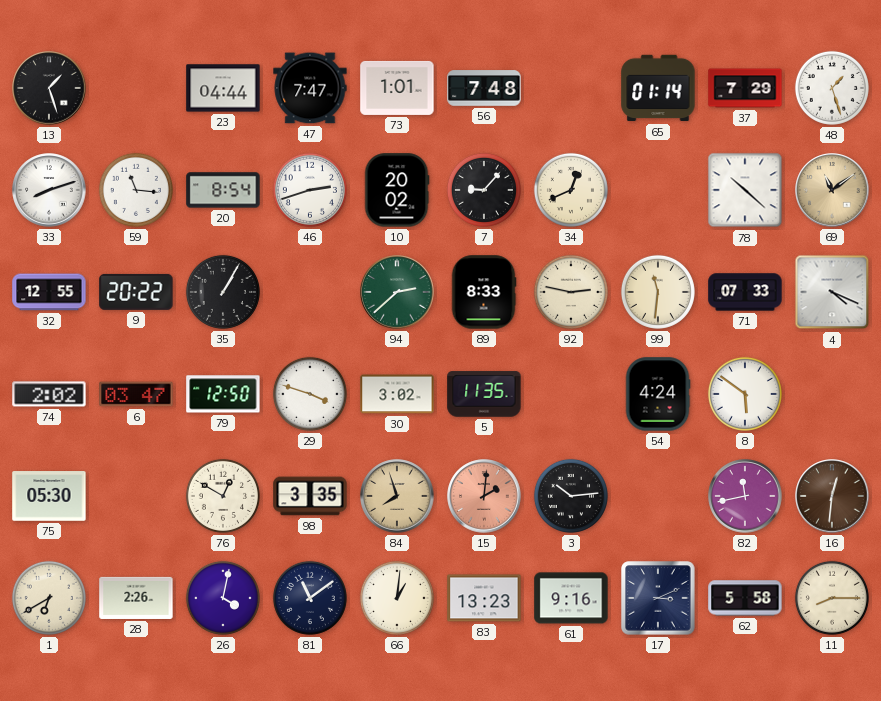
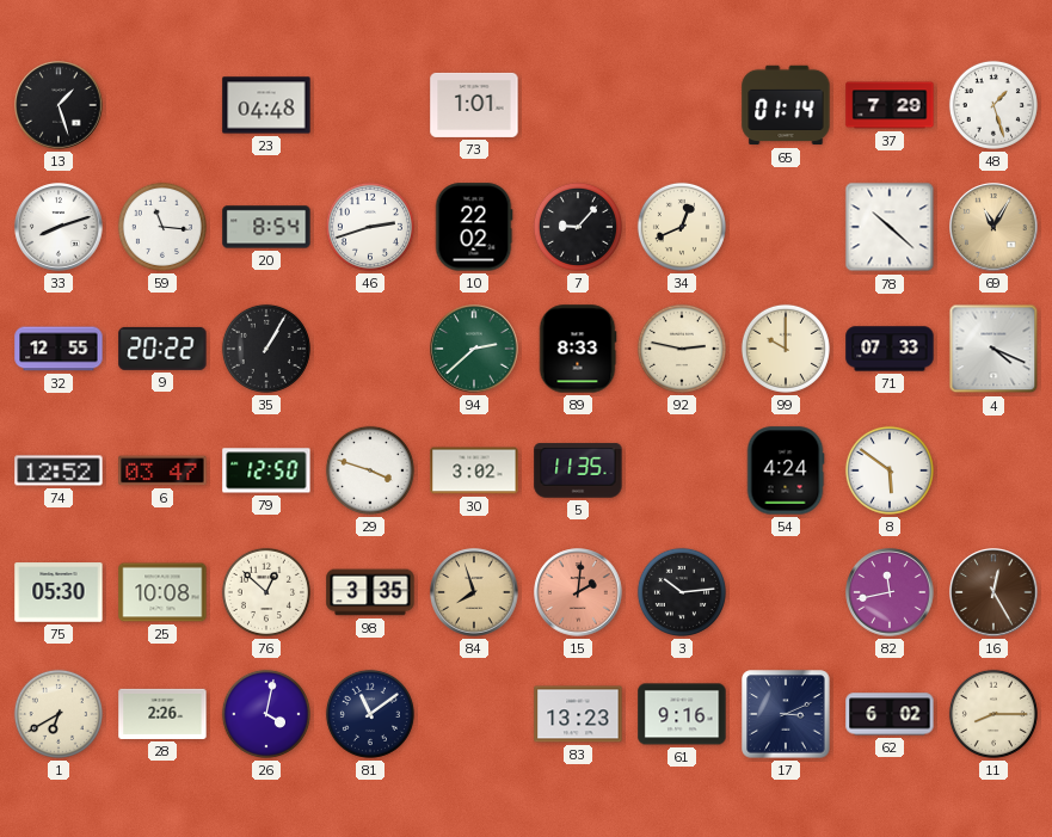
23: 04:44 -> 04:48
47: 7:47 -> none
56: 7:48 -> none
10: 20:02 -> 22:02
69: 11:09 -> 11:05
99: 11:31 -> 10:00
74: 2:02 -> 12:52
25: none -> 10:08
76: 12:50 -> 12:52
16: 12:31 -> 12:25
66: 1:01 -> none
62: 5:58 -> 6:02
